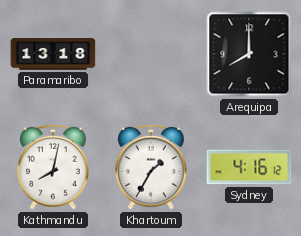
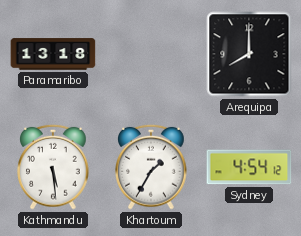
Kathmandu: 8:02 -> 5:29
Sydney: 4:16 -> 4:54
